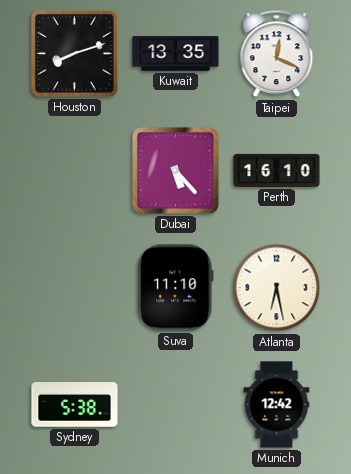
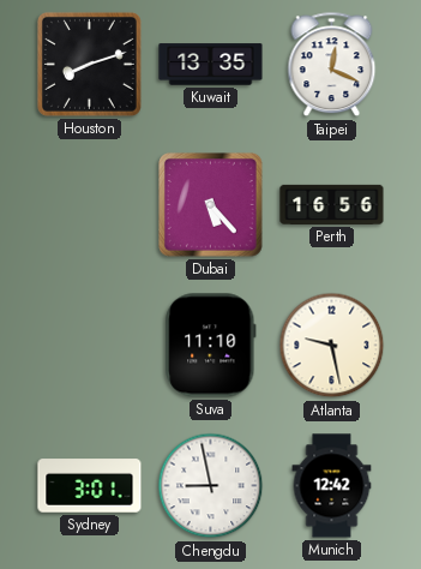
Perth: 16:10 -> 16:56
Atlanta: 6:28 -> 9:28
Sydney: 5:38 -> 3:01
Chengdu: none -> 8:58
